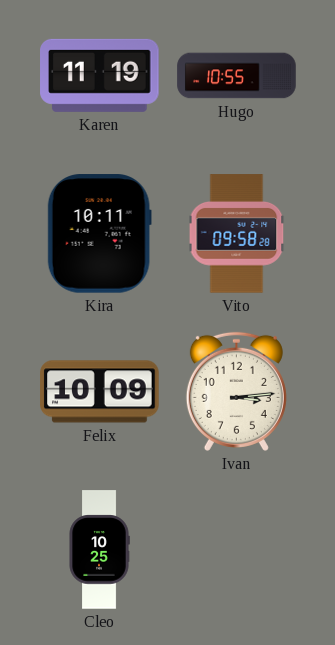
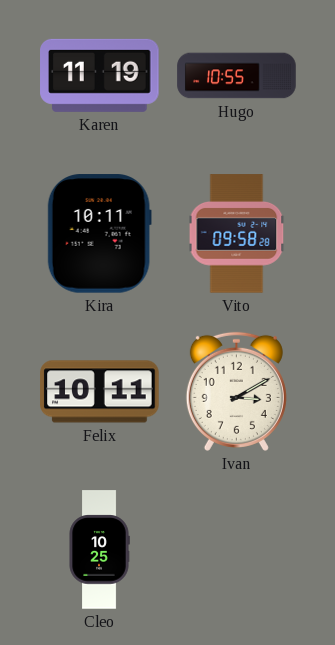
Felix: 10:09 -> 10:11
Ivan: 3:14 -> 3:10
